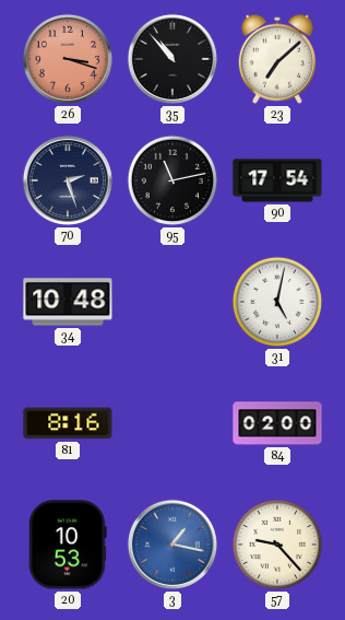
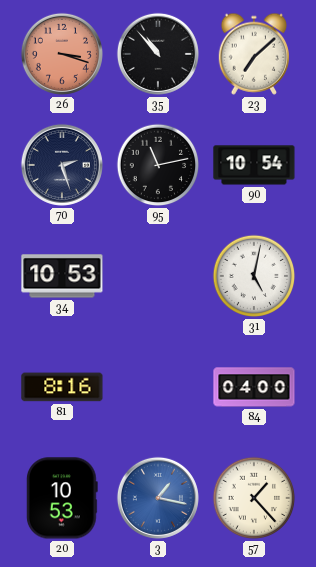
90: 17:54 -> 10:54
34: 10:48 -> 10:53
84: 02:00 -> 04:00
57: 9:23 -> 1:23
